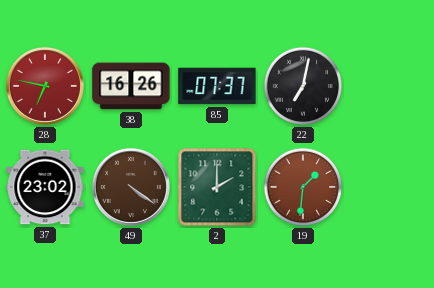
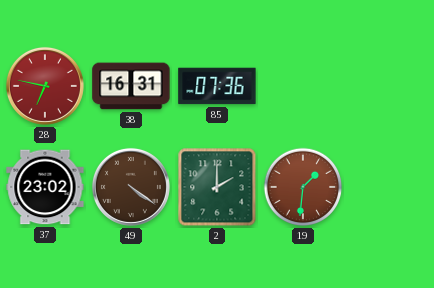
38: 16:26 -> 16:31
85: 07:37 -> 07:36
22: 7:02 -> none
